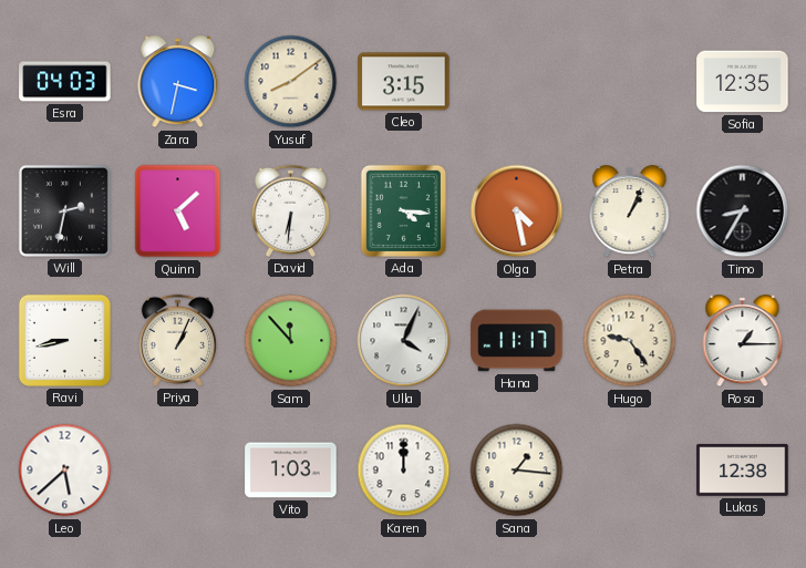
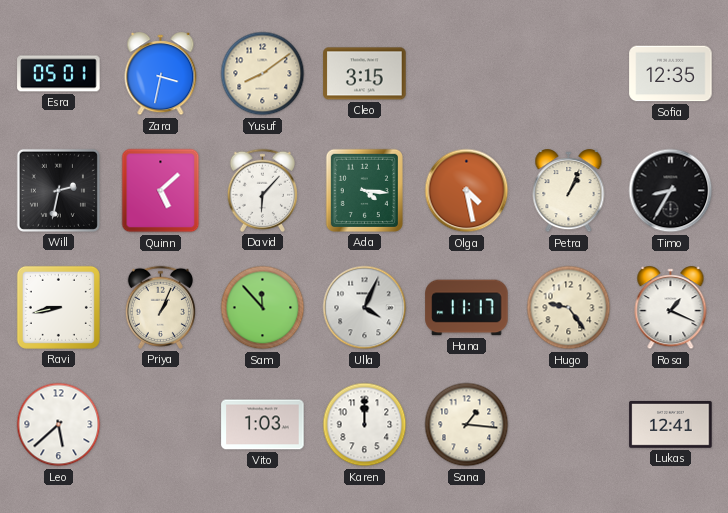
Esra: 04:03 -> 05:01
David: 6:31 -> 6:07
Rosa: 1:15 -> 1:19
Lukas: 12:38 -> 12:41
